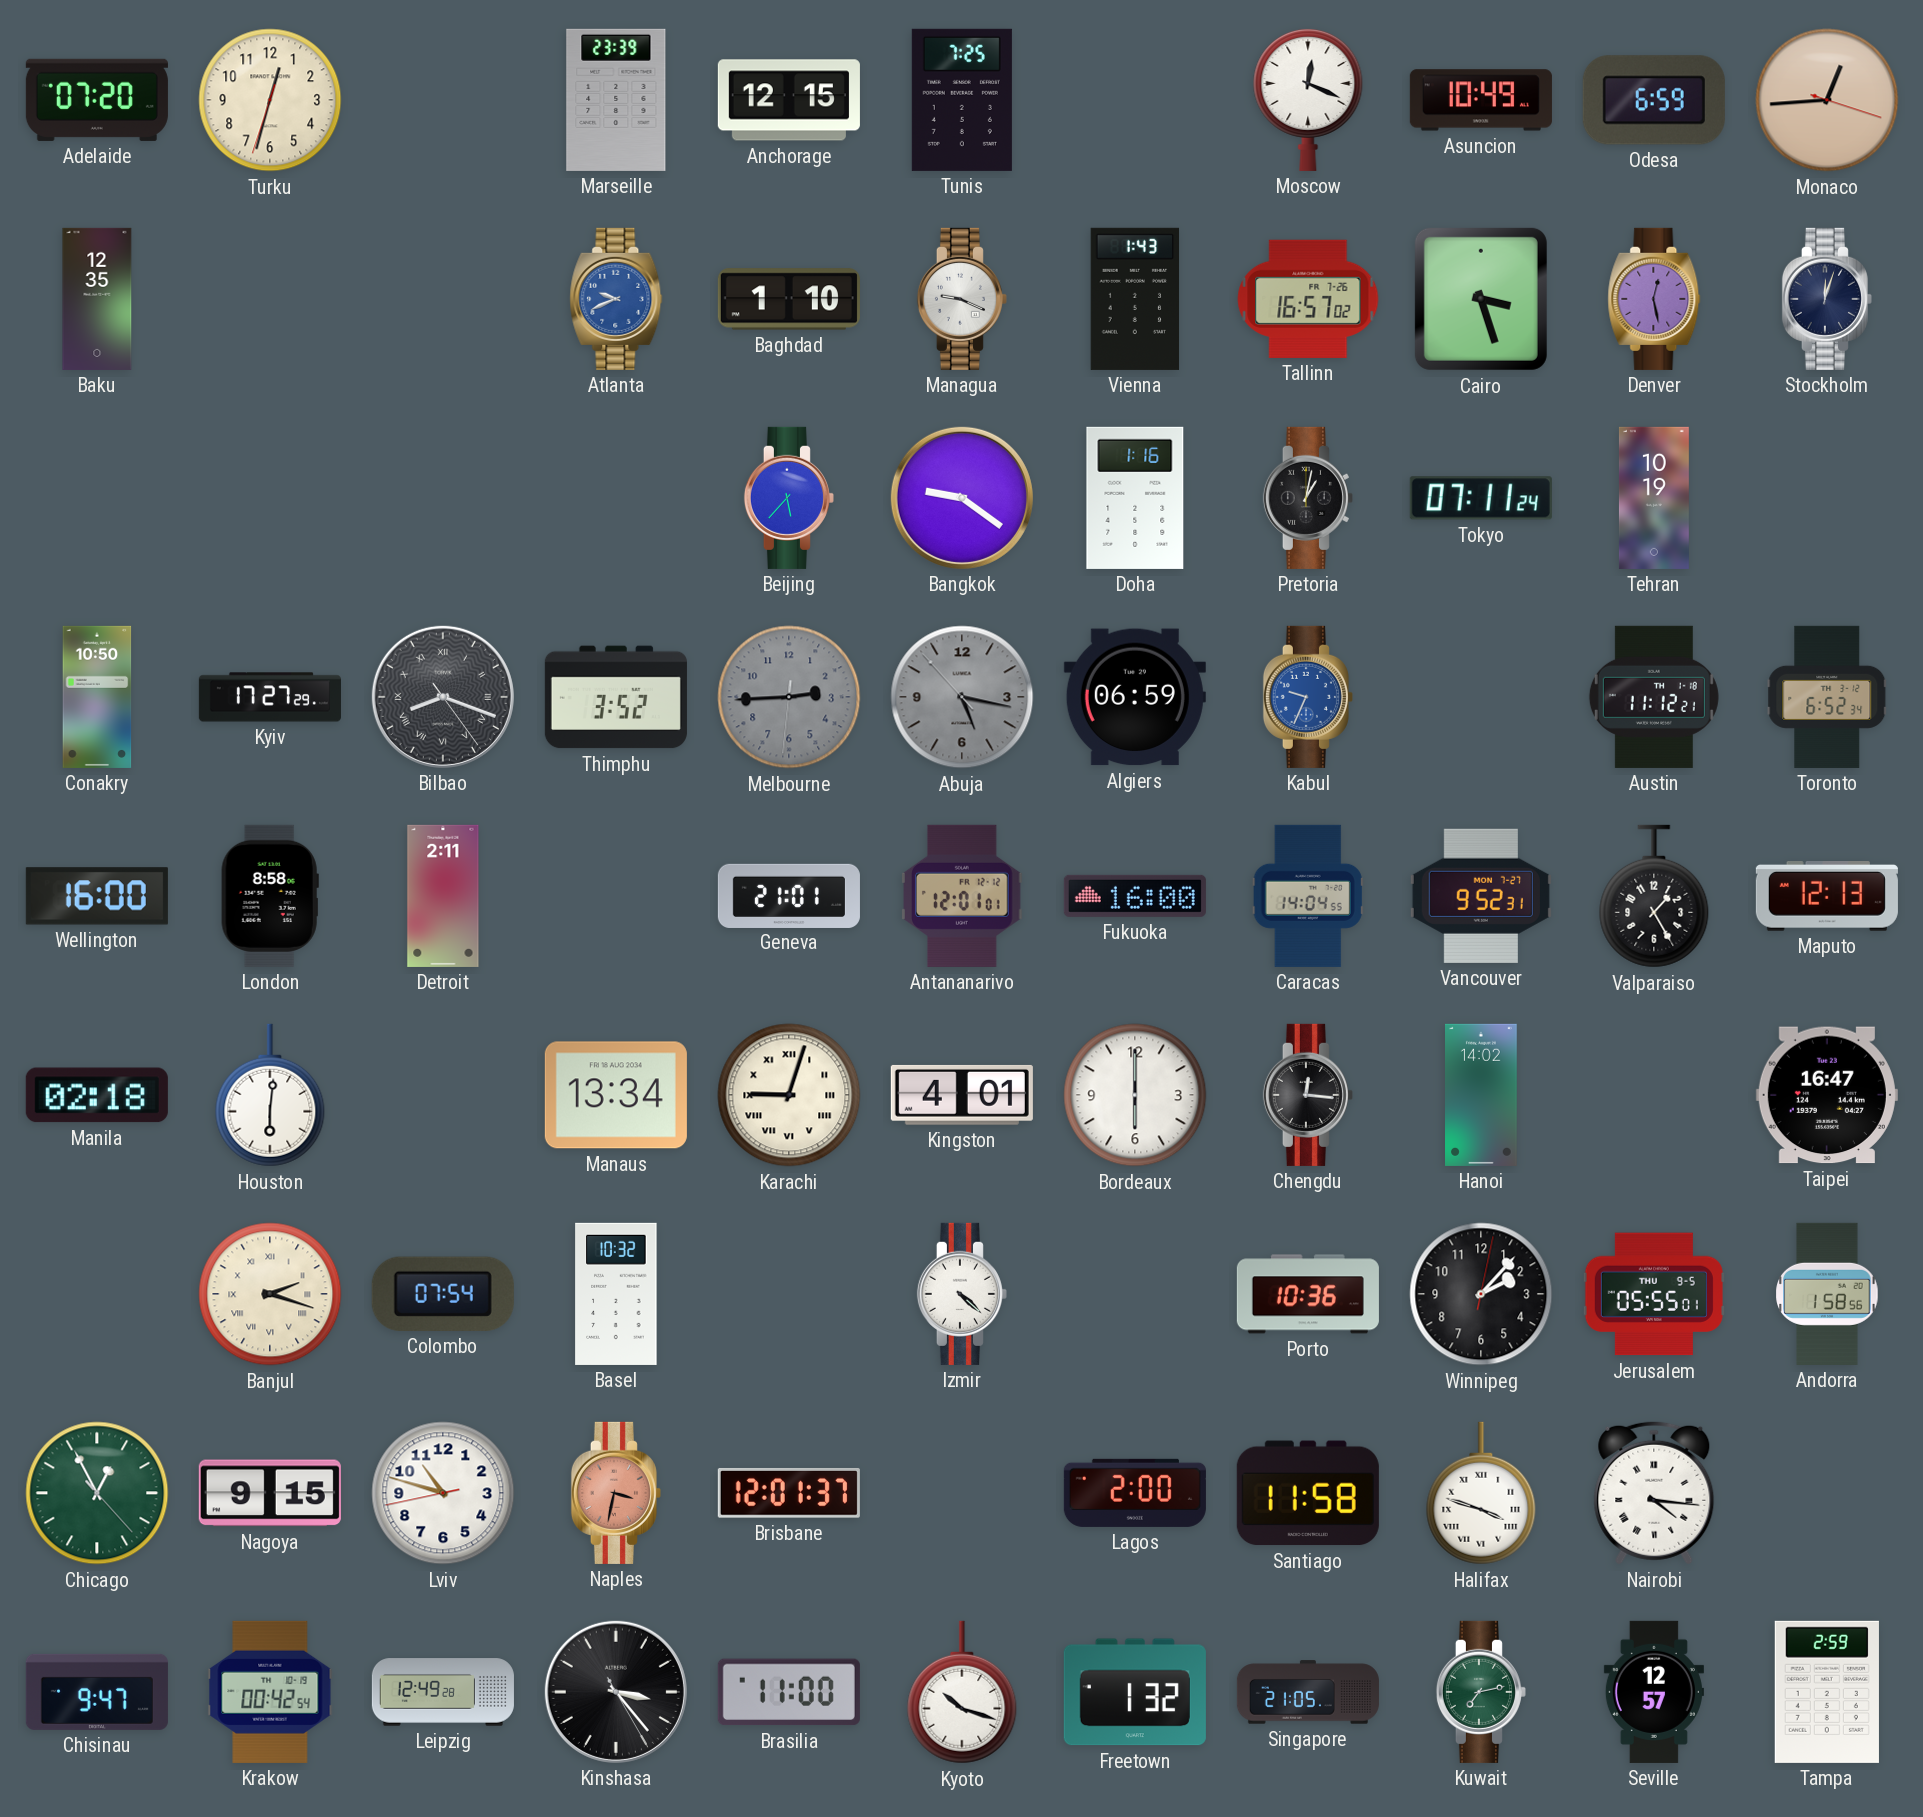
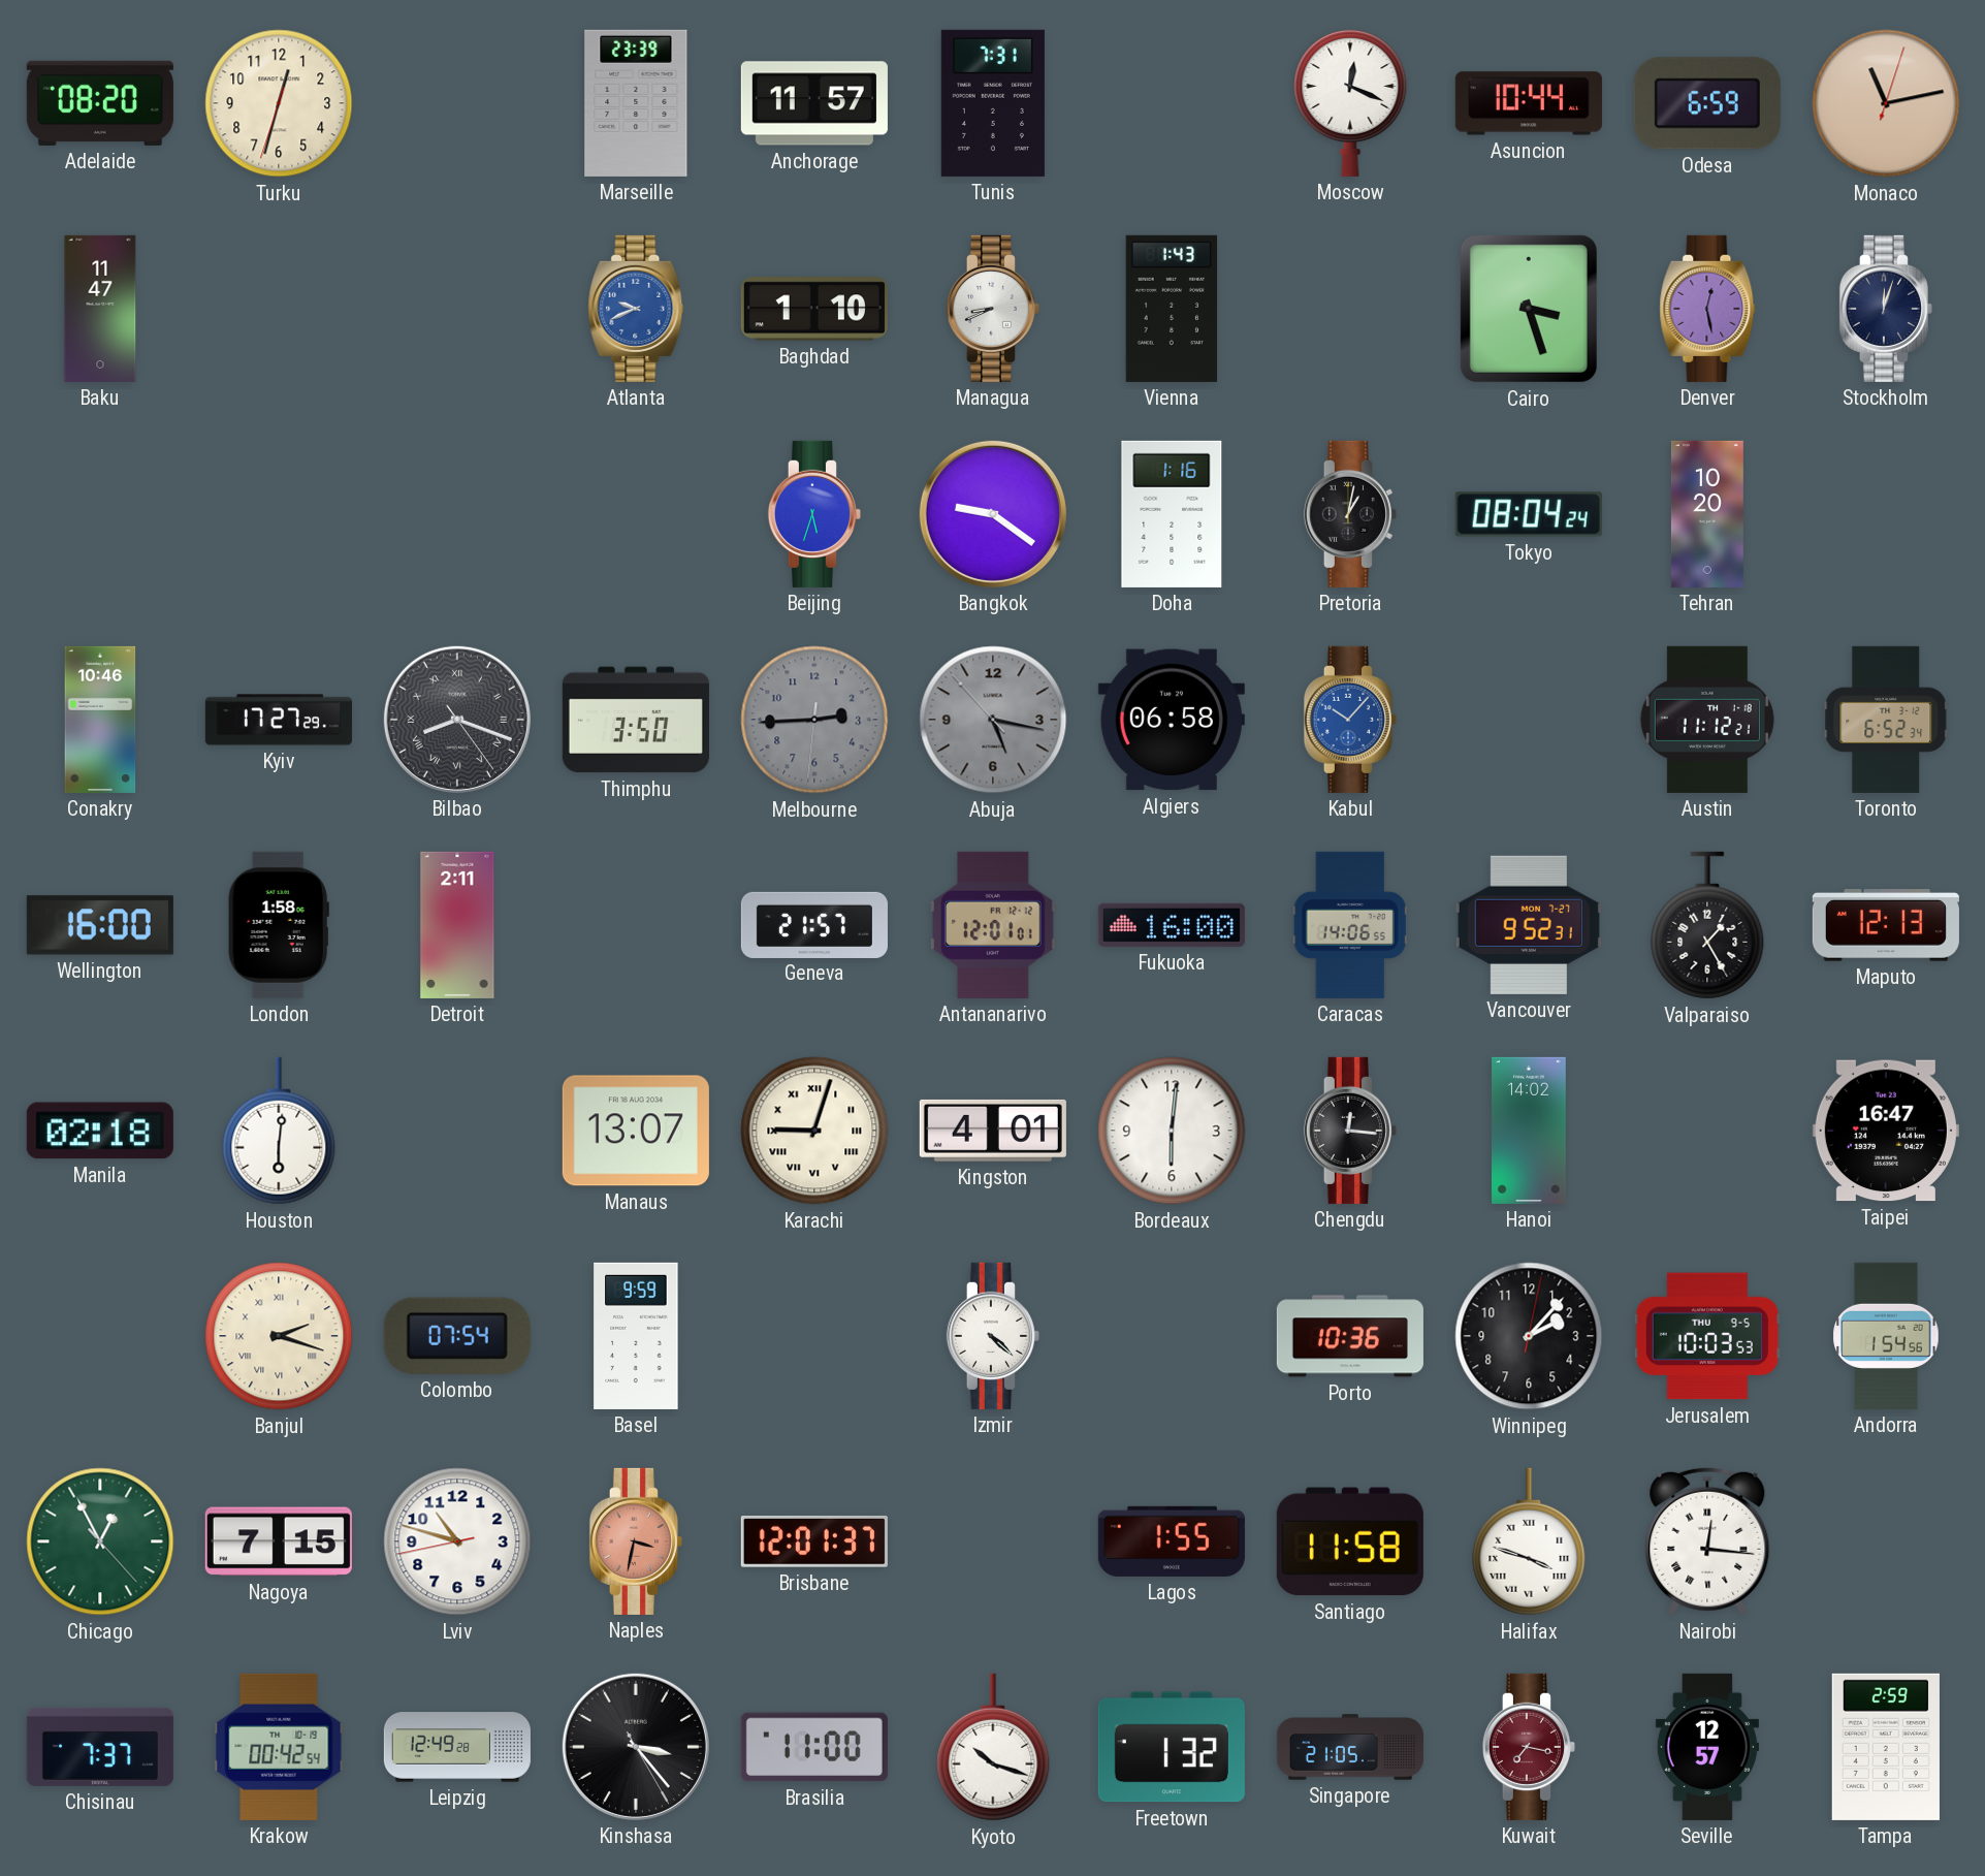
Adelaide: 07:20 -> 08:20
Anchorage: 12:15 -> 11:57
Tunis: 7:25 -> 7:31
Asuncion: 10:49 -> 10:44
Monaco: 12:44 -> 11:13
Baku: 12:35 -> 11:47
Managua: 9:19 -> 8:41
Tallinn: 16:57 -> none
Beijing: 5:37 -> 5:33
Tokyo: 07:11 -> 08:04
Tehran: 10:19 -> 10:20
Conakry: 10:50 -> 10:46
Thimphu: 3:52 -> 3:50
Algiers: 06:59 -> 06:58
Kabul: 9:34 -> 10:07
London: 8:58 -> 1:58
Geneva: 21:01 -> 21:57
Caracas: 14:04 -> 14:06
Manaus: 13:34 -> 13:07
Bordeaux: 6:00 -> 6:01
Basel: 10:32 -> 9:59
Jerusalem: 05:55 -> 10:03
Andorra: 1:58 -> 1:54
Nagoya: 9:15 -> 7:15
Lagos: 2:00 -> 1:55
Nairobi: 4:16 -> 12:16
Chisinau: 9:47 -> 7:37
Kuwait: 7:13 -> 7:17
Kuwait dial: green -> burgundy
